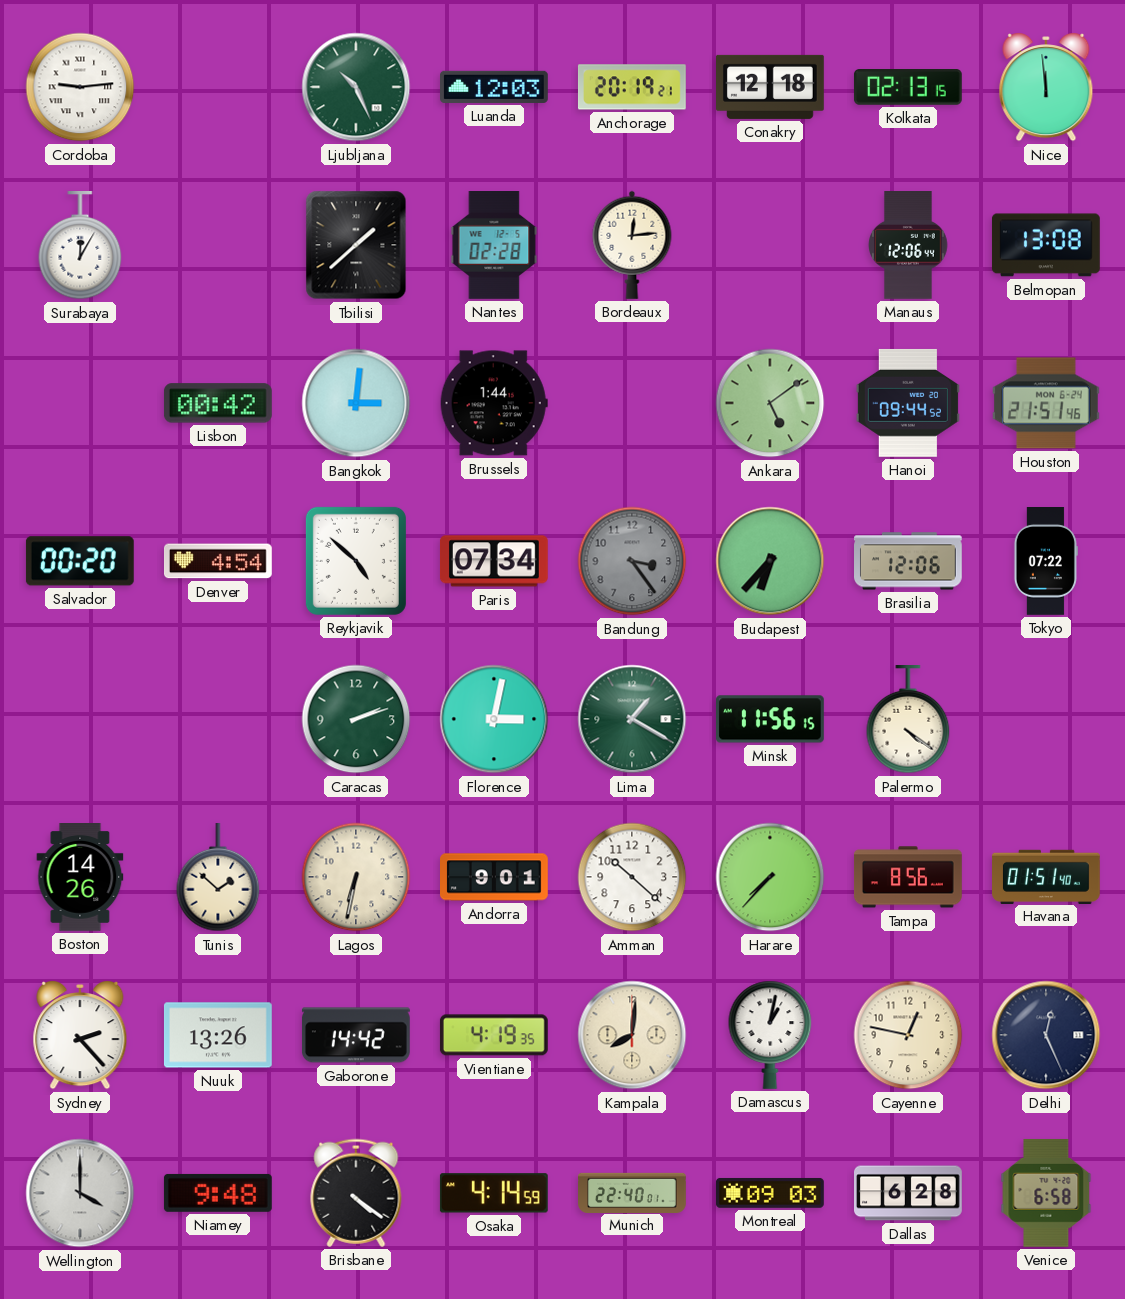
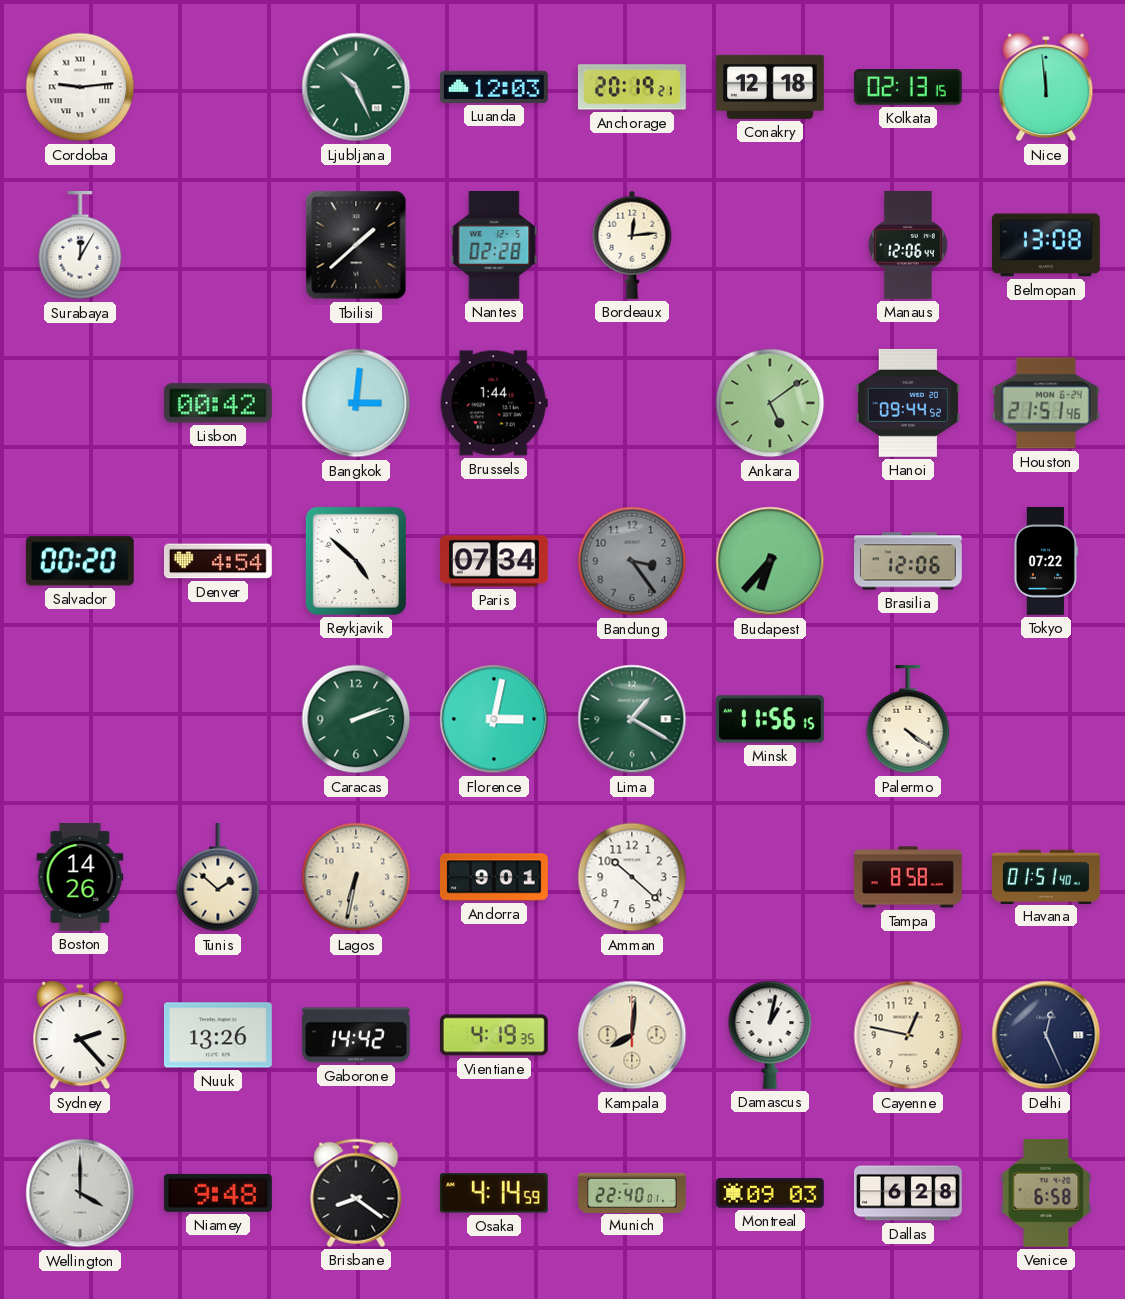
Harare: 7:37 -> none
Tampa: 8:56 -> 8:58
Brisbane: 4:21 -> 8:21
